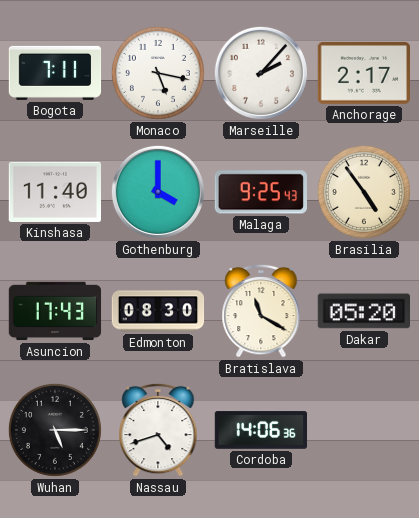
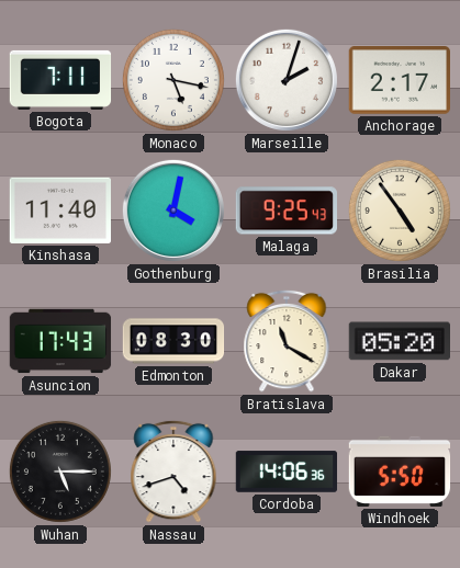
Marseille: 2:07 -> 2:03
Gothenburg: 4:00 -> 4:02
Windhoek: none -> 5:50
